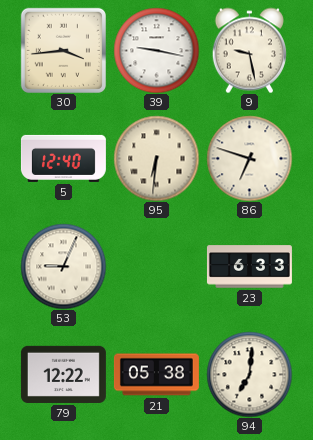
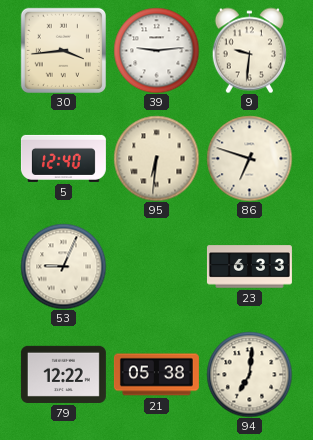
39: 9:17 -> 9:14
9: 9:28 -> 9:31
